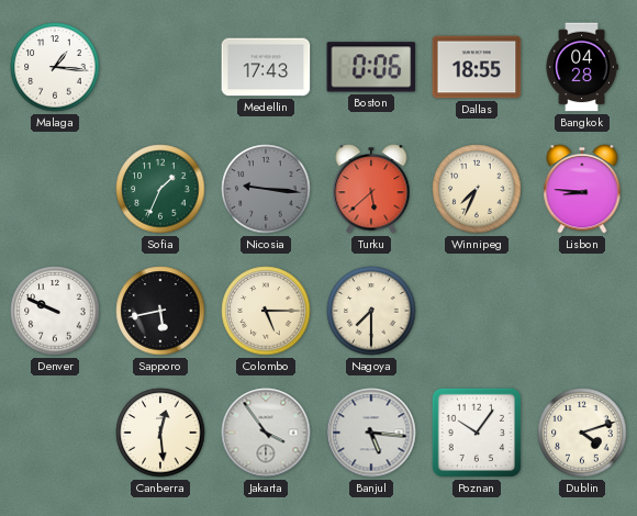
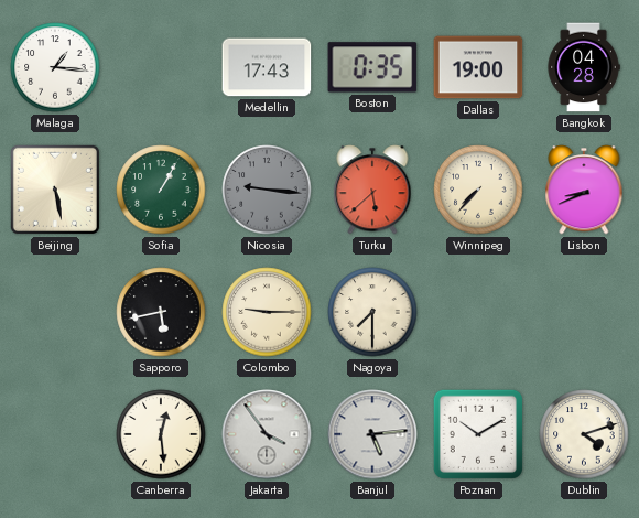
Boston: 0:06 -> 0:35
Dallas: 18:55 -> 19:00
Beijing: none -> 5:28
Sofia: 1:34 -> 1:05
Winnipeg: 7:34 -> 7:37
Lisbon: 8:46 -> 8:41
Denver: 9:49 -> none
Colombo: 5:15 -> 9:15
Banjul: 5:16 -> 5:14
Poznan: 10:06 -> 10:10
